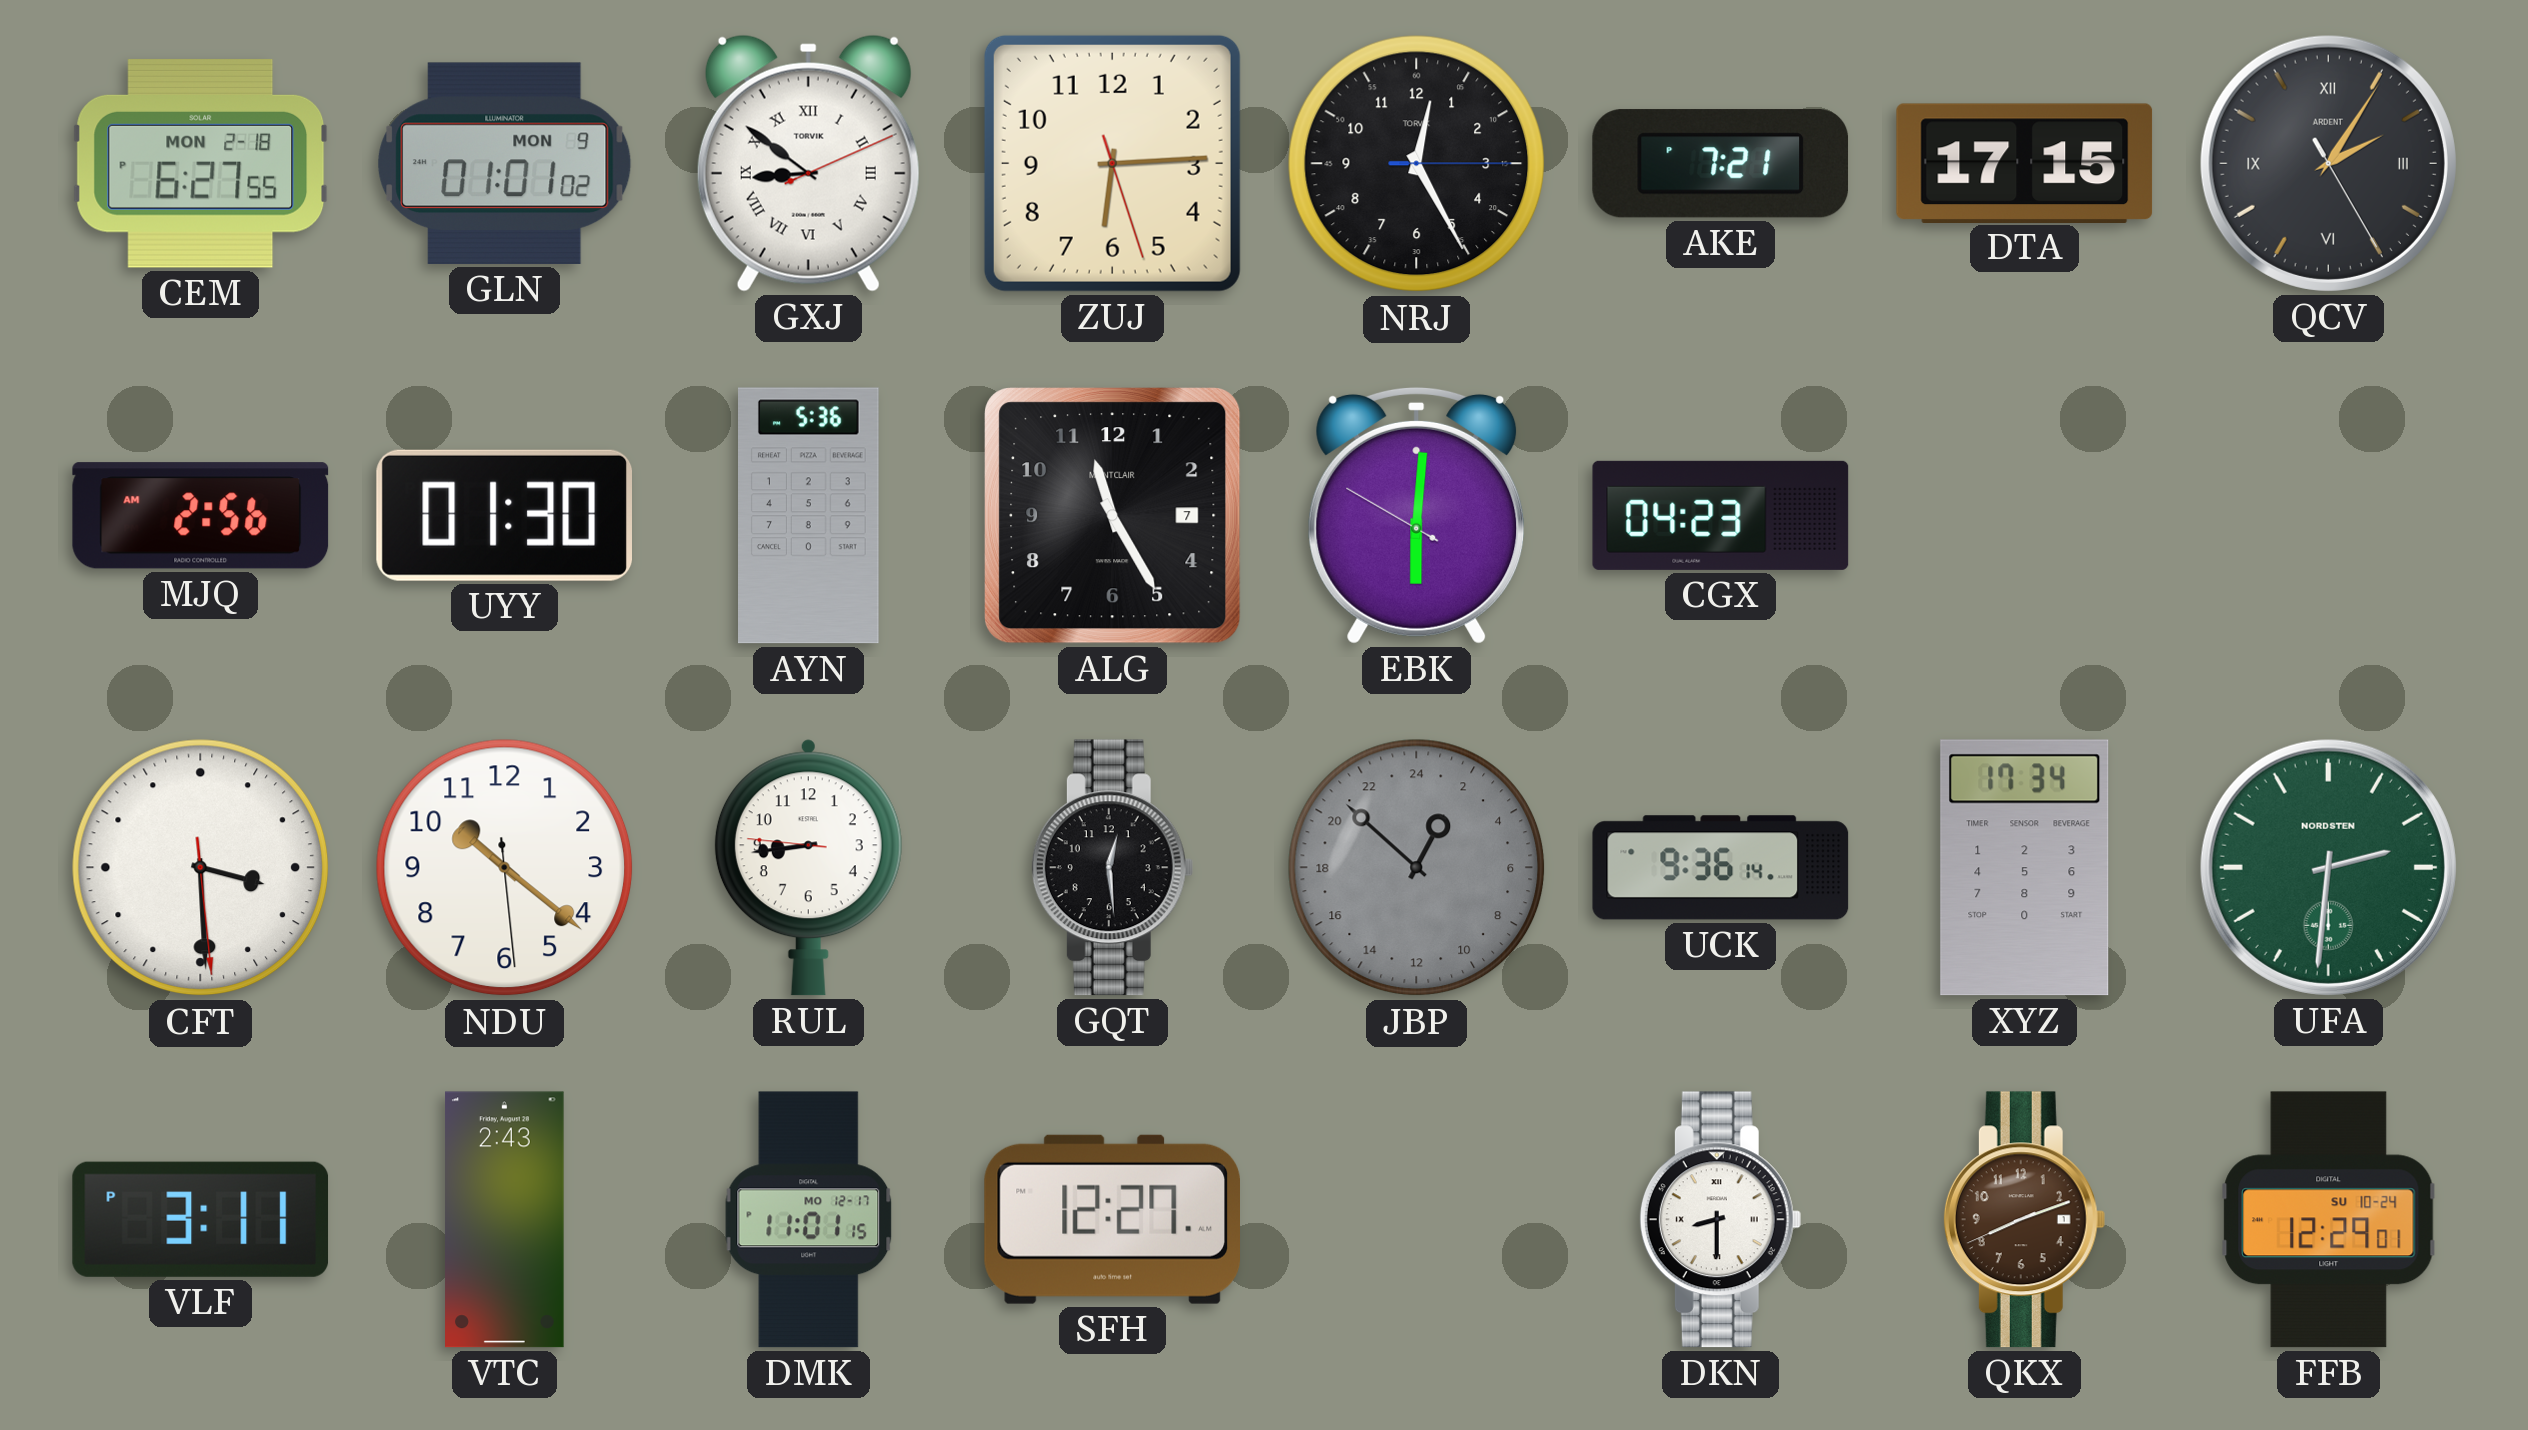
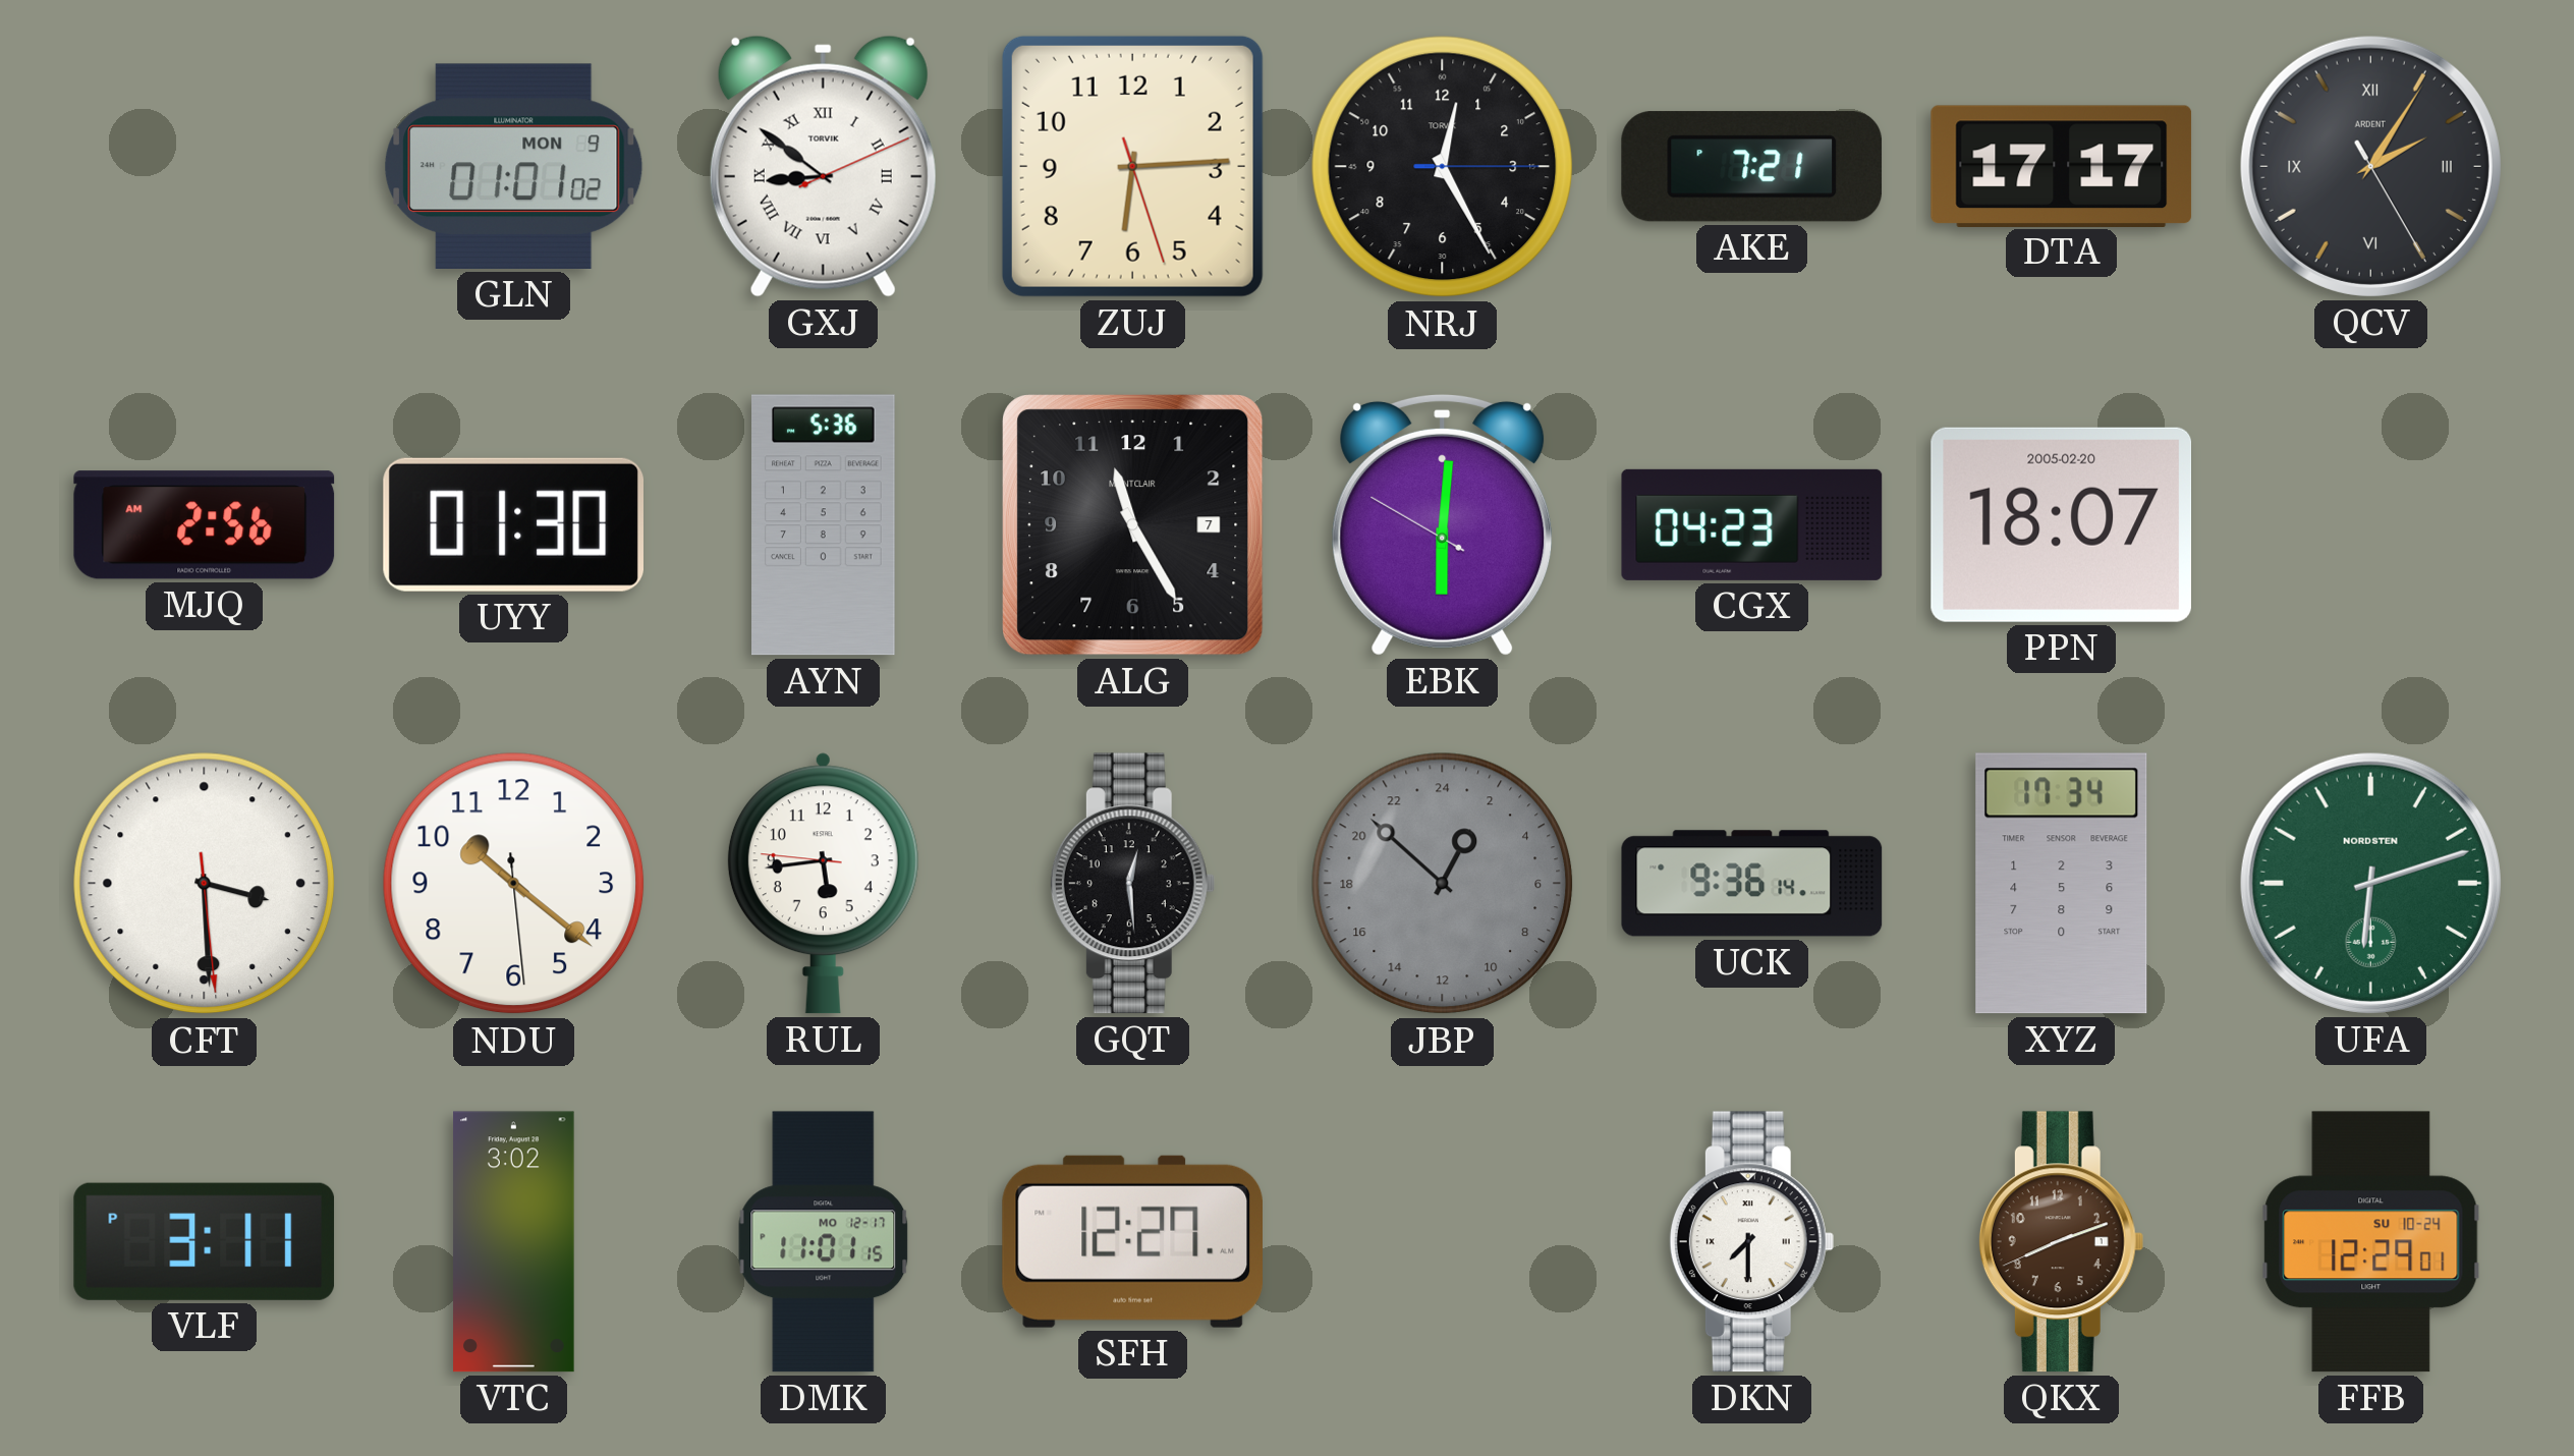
CEM: 6:27 -> none
DTA: 17:15 -> 17:17
PPN: none -> 18:07
RUL: 8:43 -> 5:43
UFA: 2:31 -> 6:12
VTC: 2:43 -> 3:02
DKN: 8:30 -> 7:30
